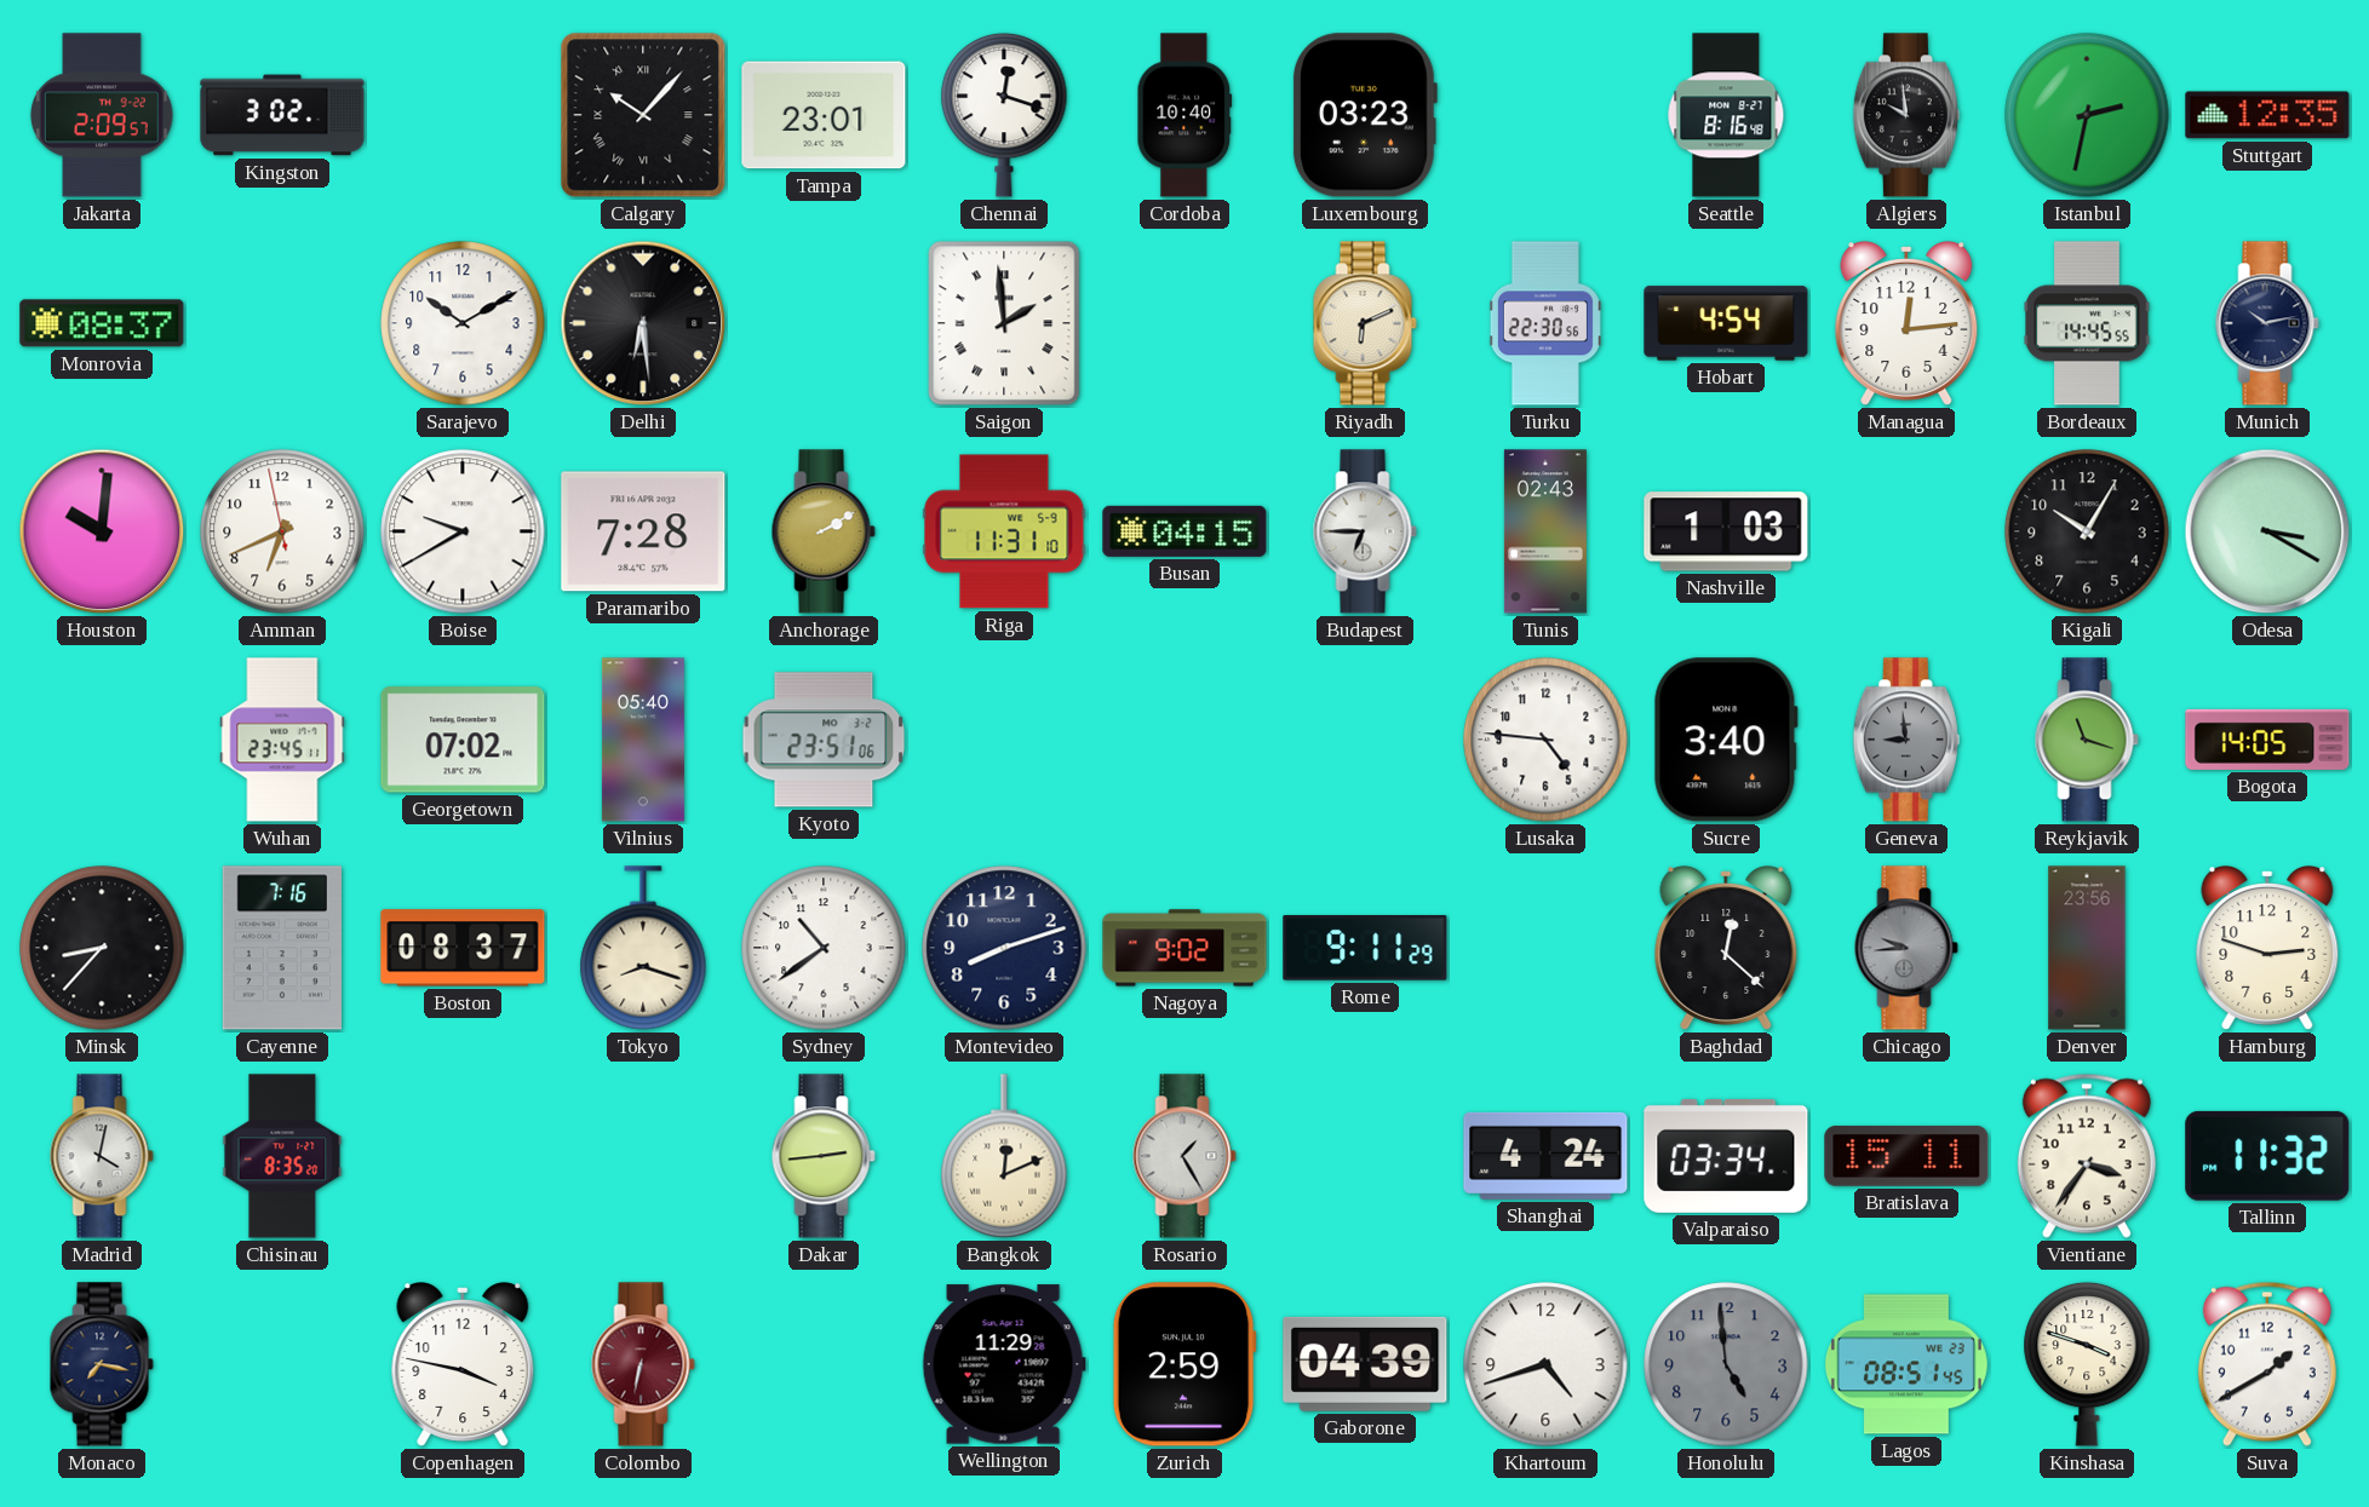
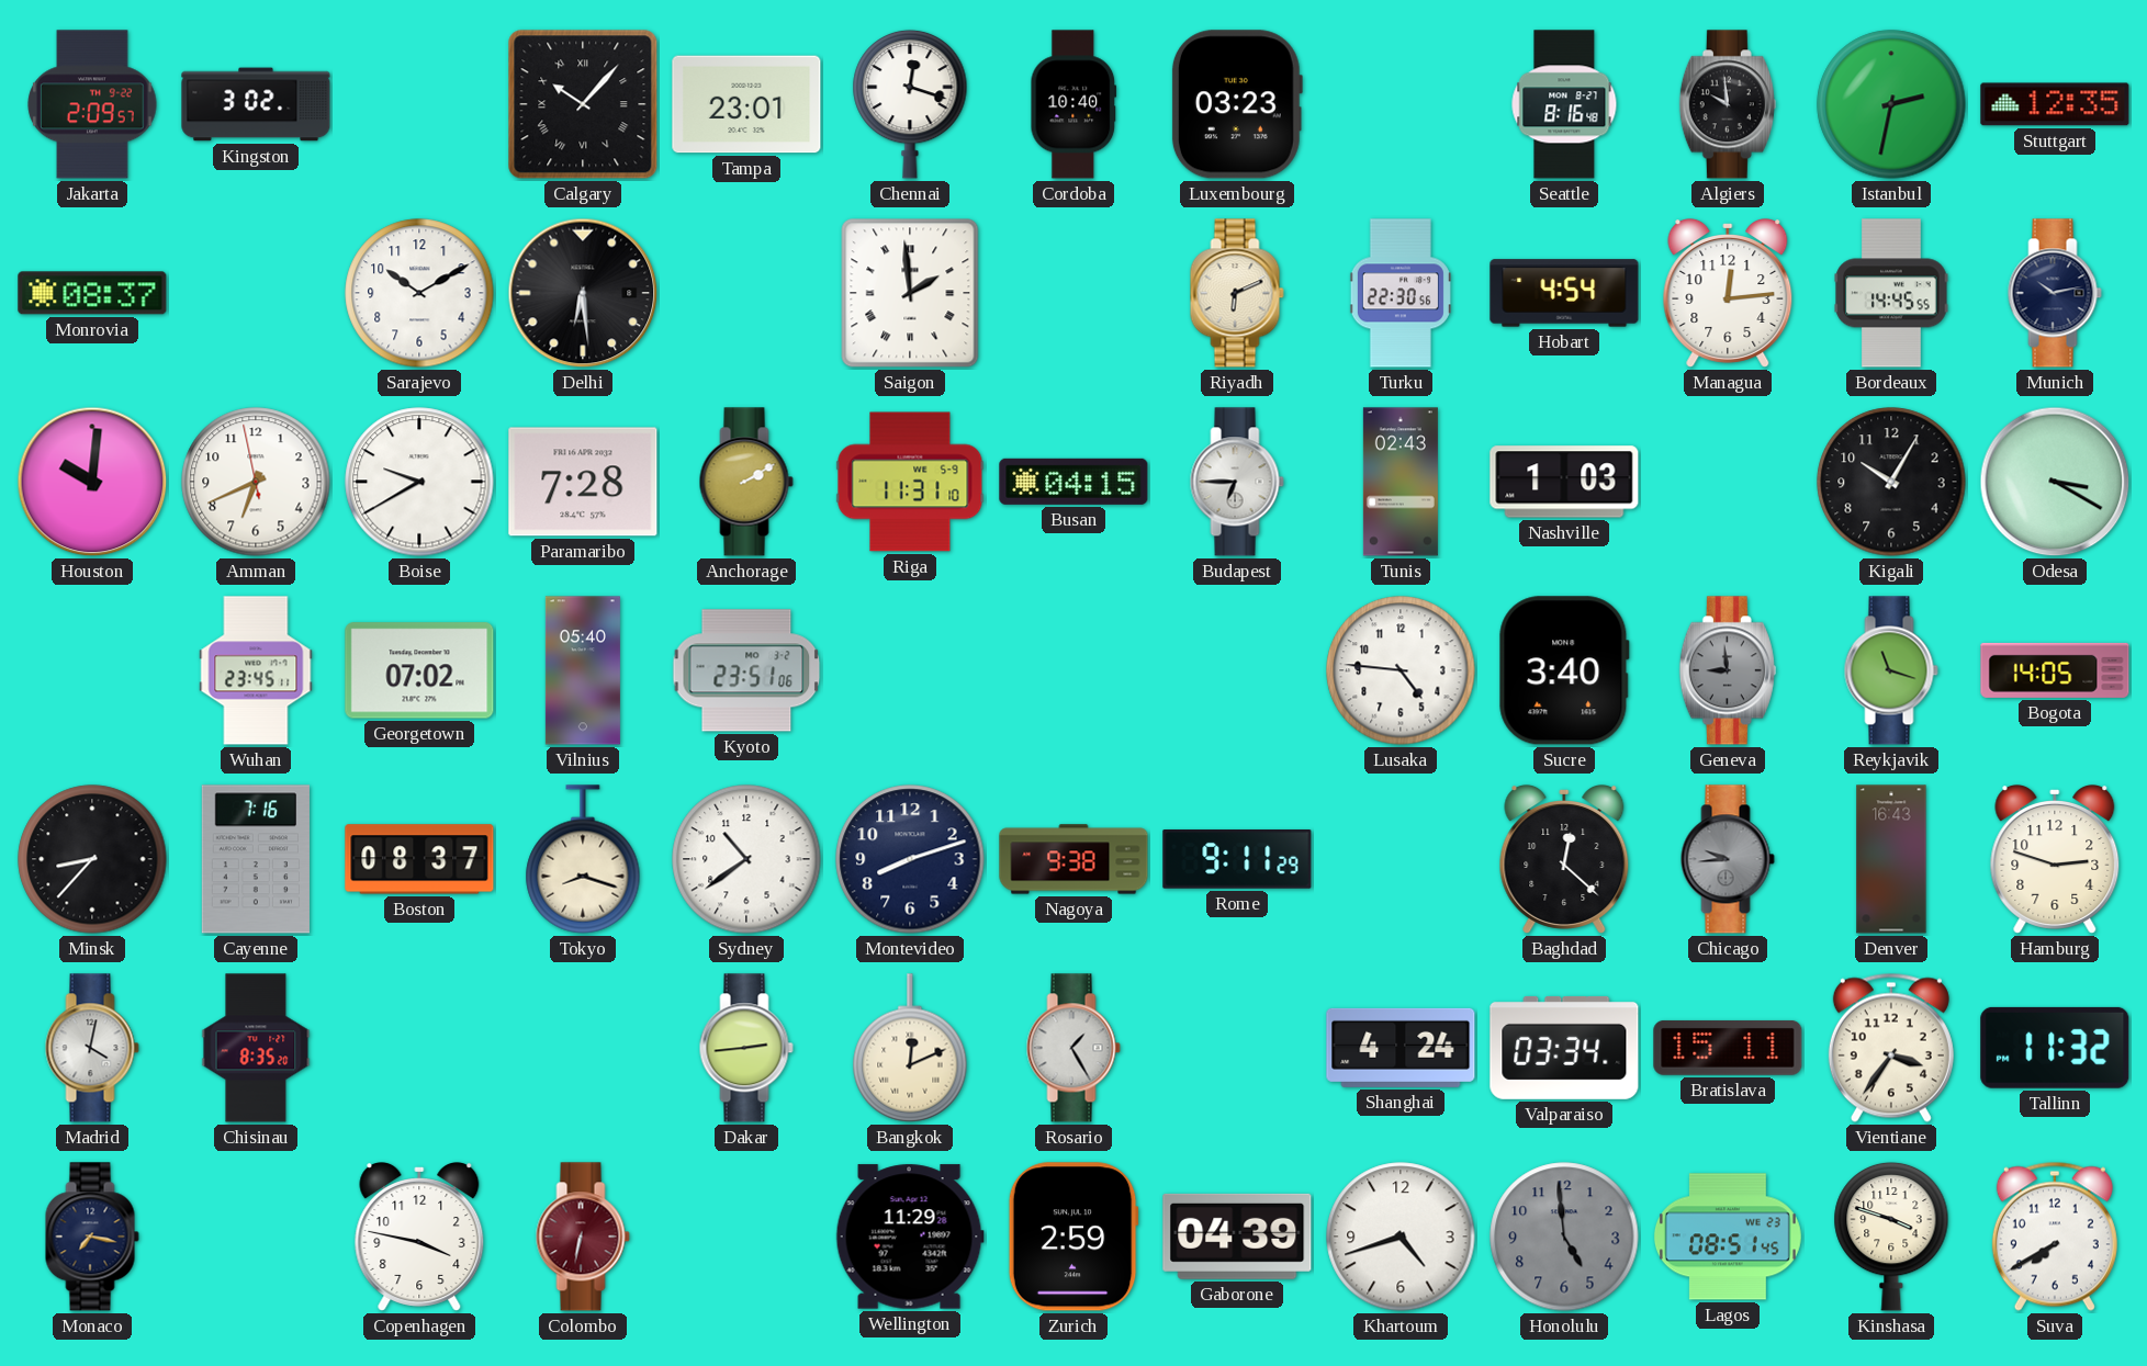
Nagoya: 9:02 -> 9:38
Denver: 23:56 -> 16:43
Suva: 1:40 -> 7:40
